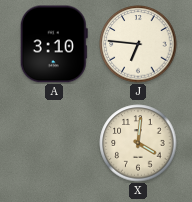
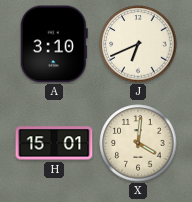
J: 6:46 -> 6:41
H: none -> 15:01
